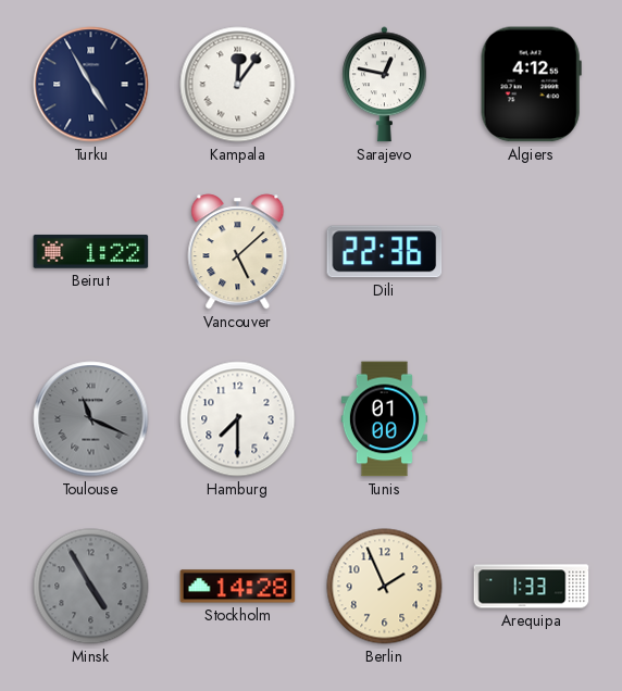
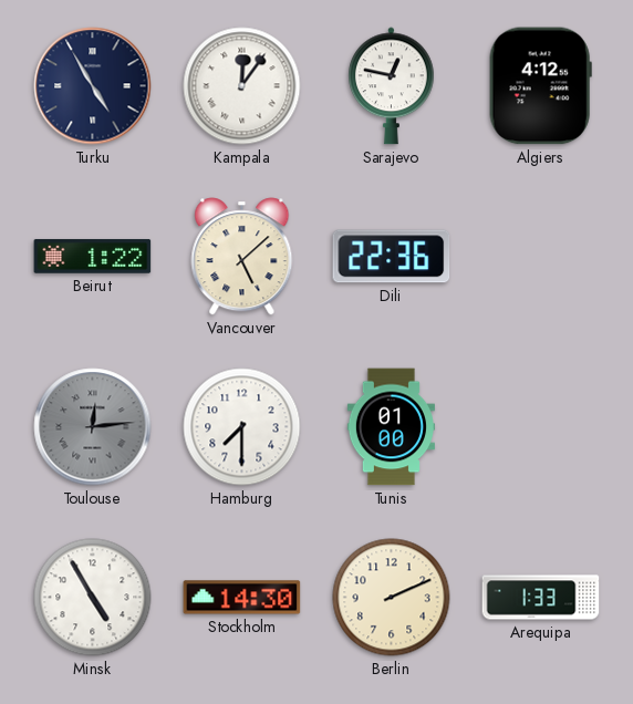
Toulouse: 11:19 -> 12:14
Minsk dial: grey -> white
Stockholm: 14:28 -> 14:30
Berlin: 1:56 -> 2:11
